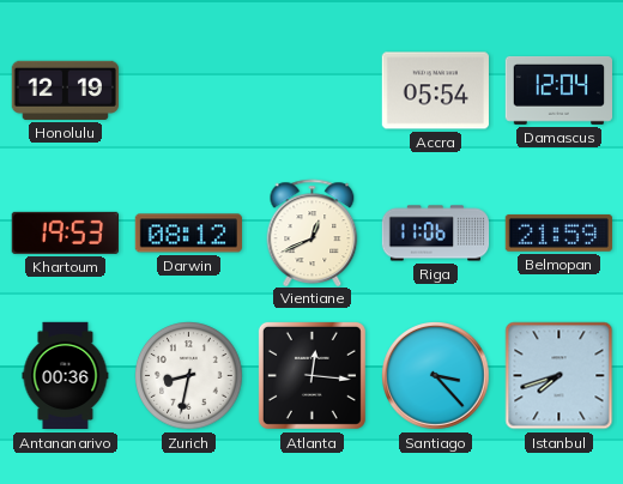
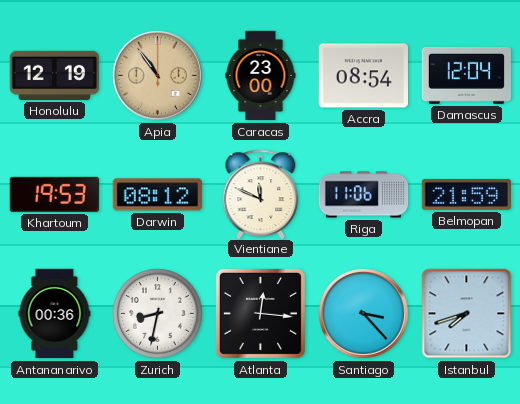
Apia: none -> 10:54
Caracas: none -> 23:00
Accra: 05:54 -> 08:54
Vientiane: 12:41 -> 11:49
